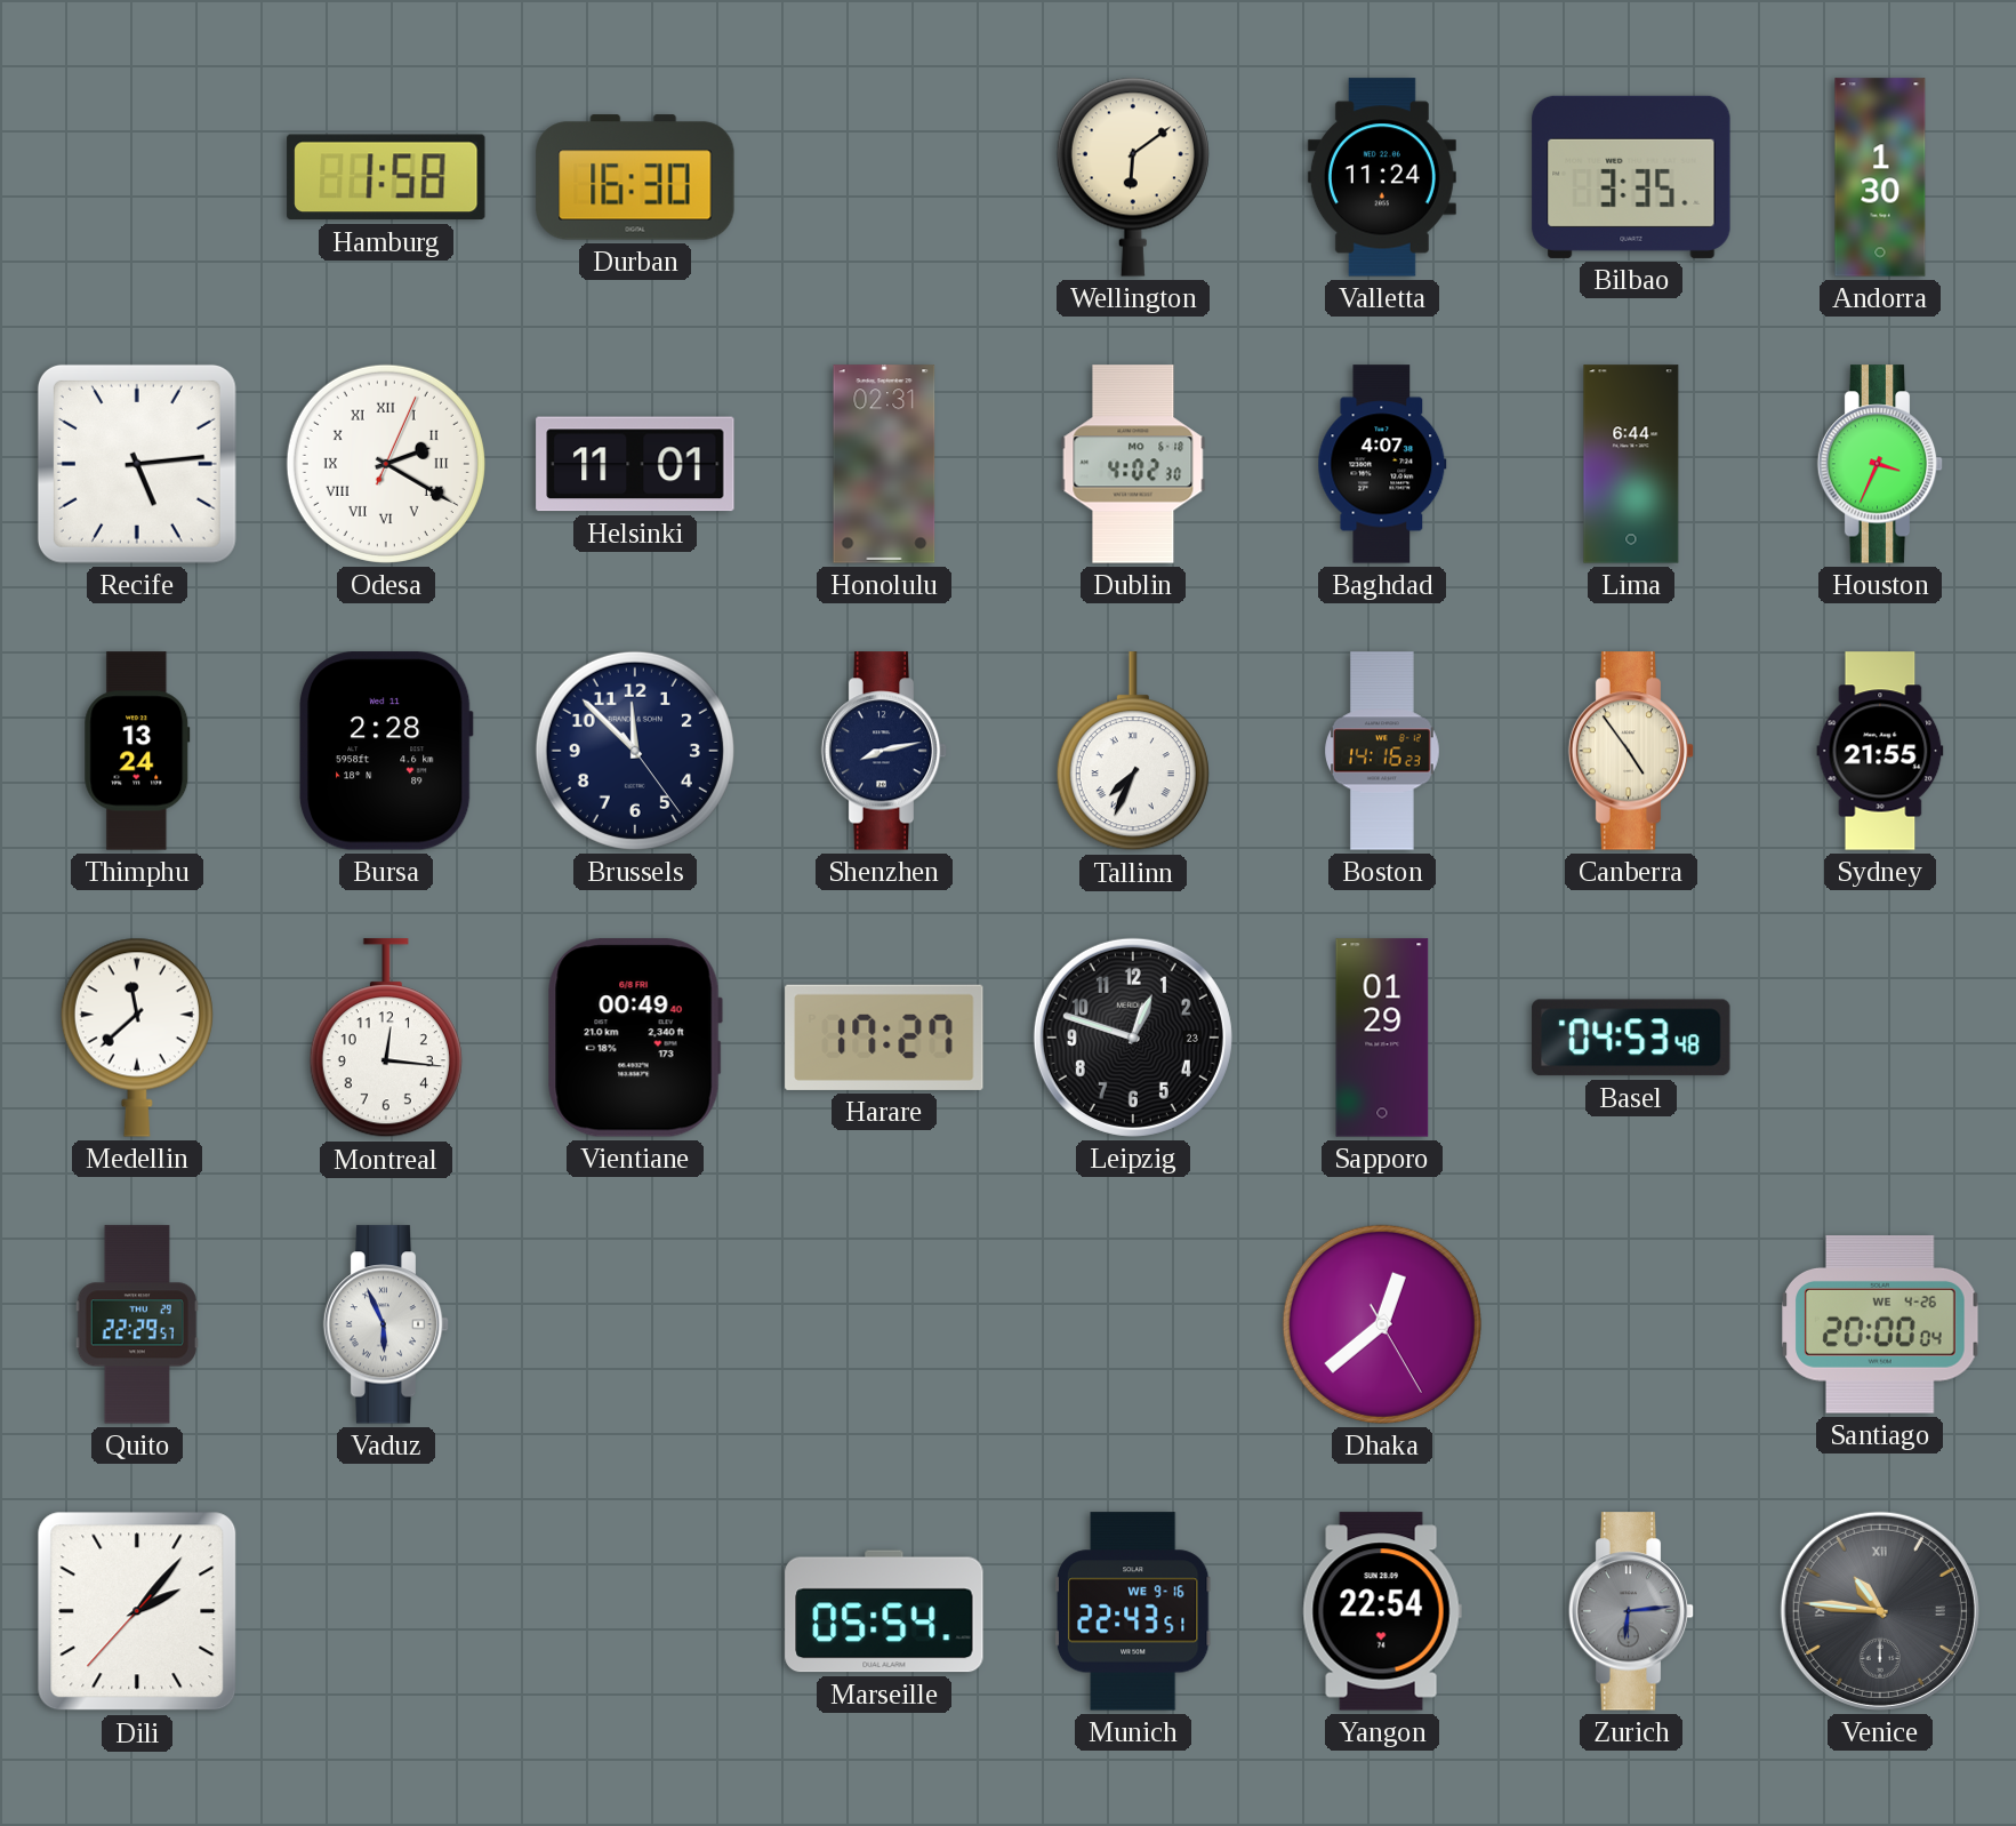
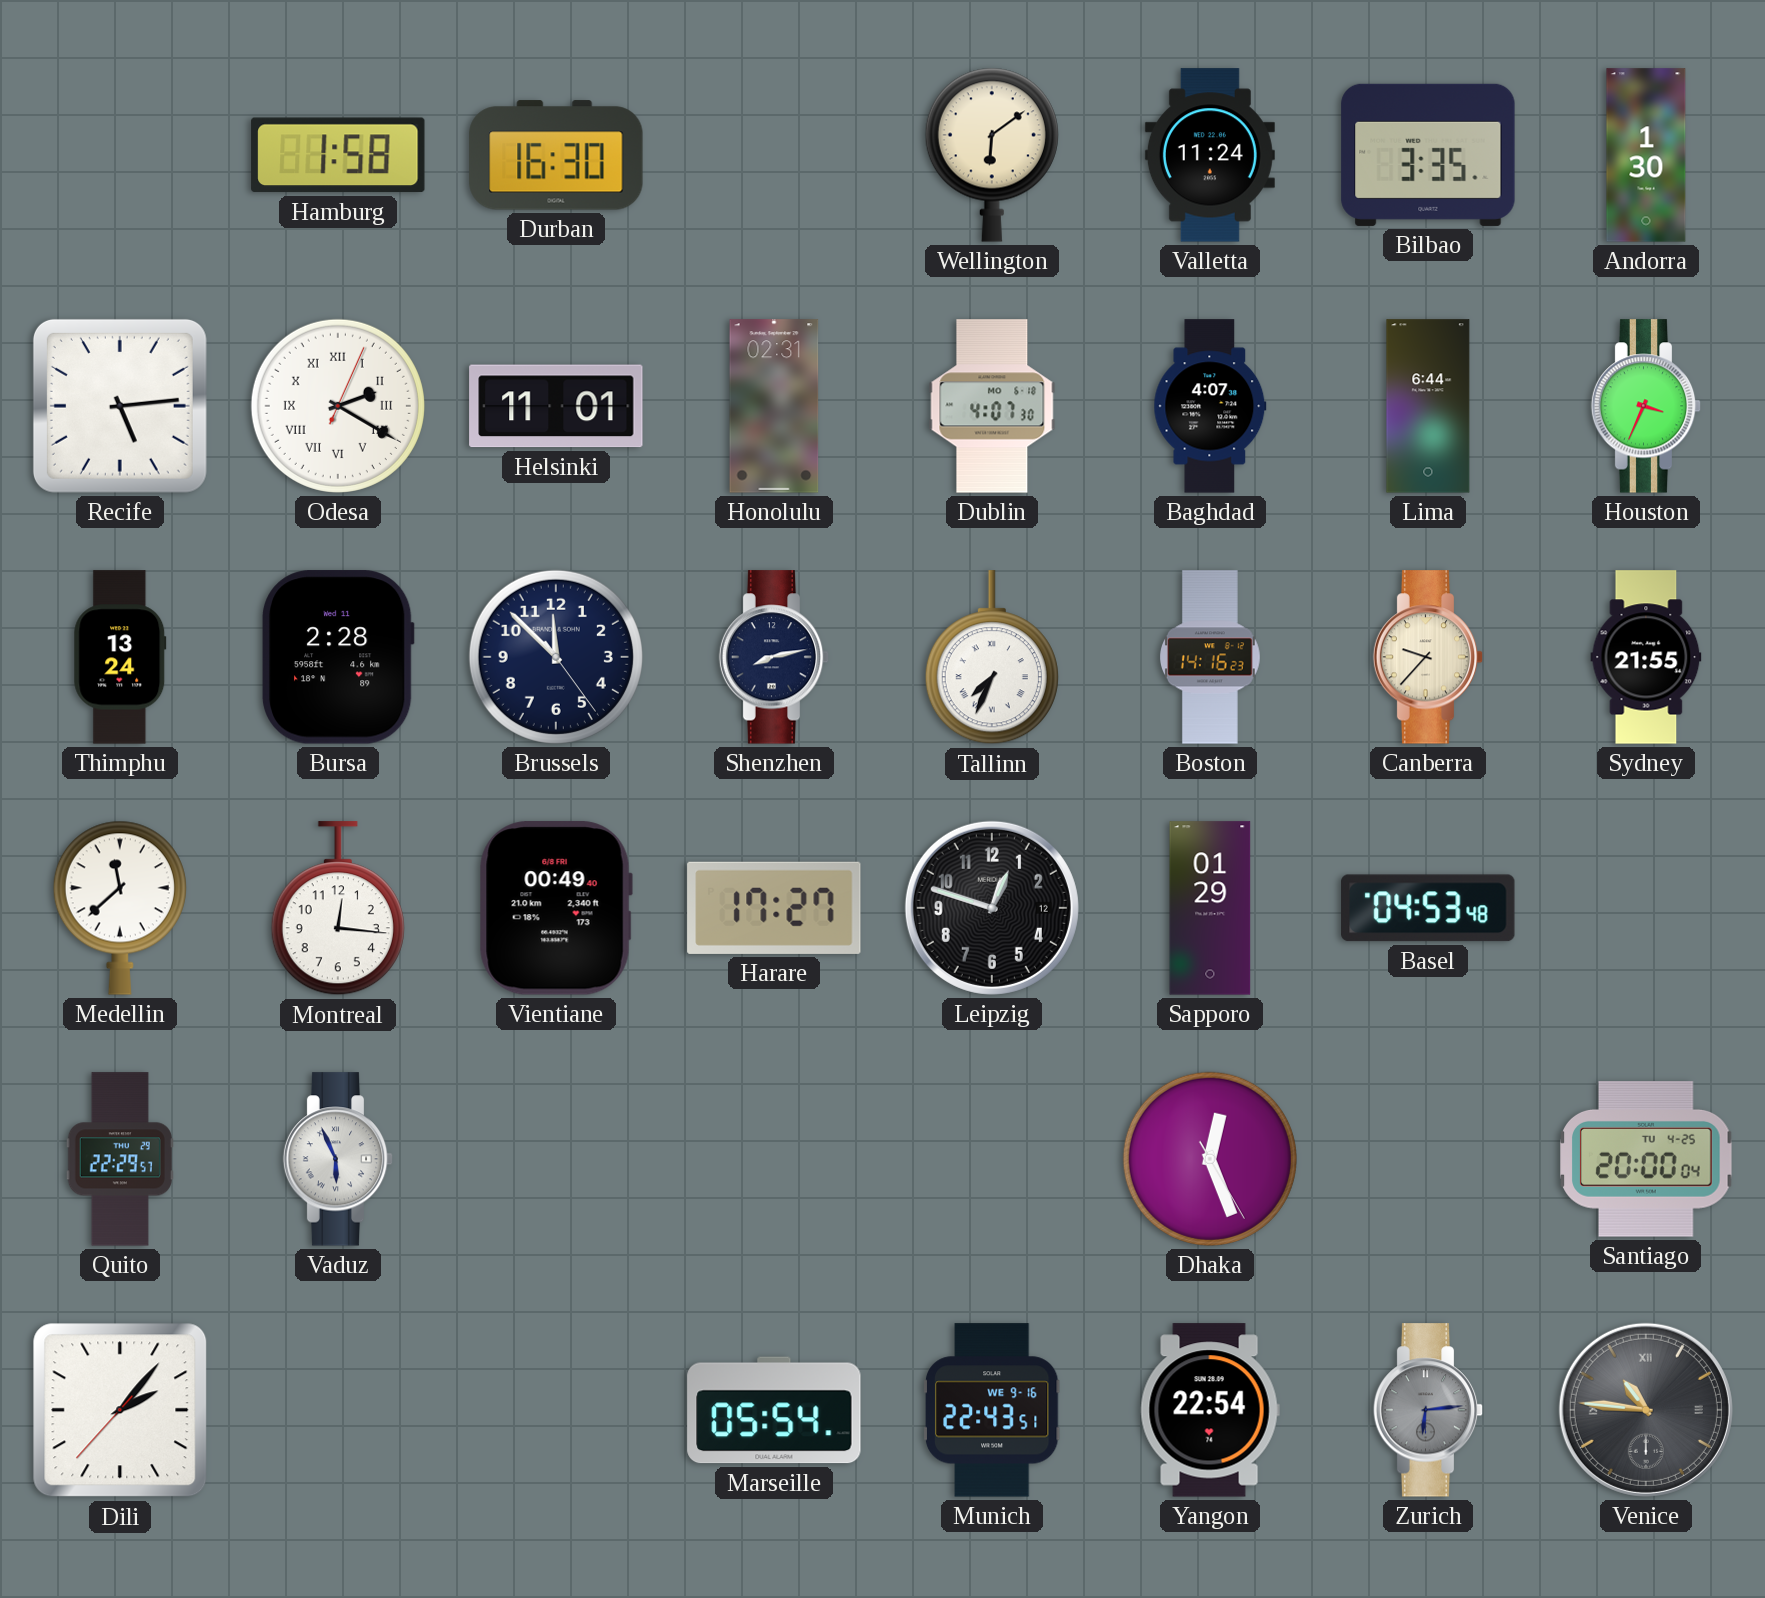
Dublin: 4:02 -> 4:07
Canberra: 4:54 -> 9:37
Leipzig date: 23 -> 12
Dhaka: 12:38 -> 12:26
Santiago date: WE 4-26 -> TU 4-25
